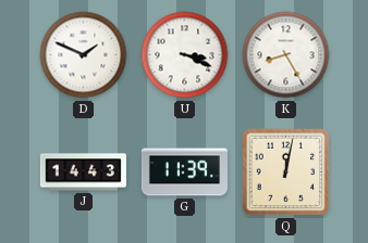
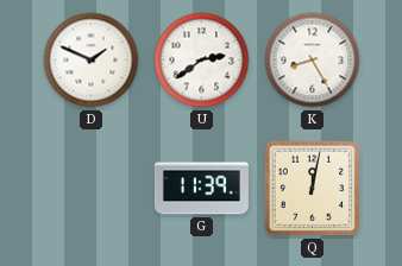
U: 3:19 -> 2:39
J: 14:43 -> none
